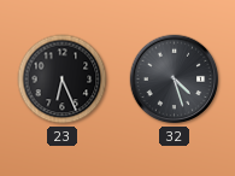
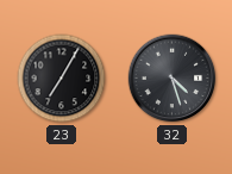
23: 6:26 -> 7:05
